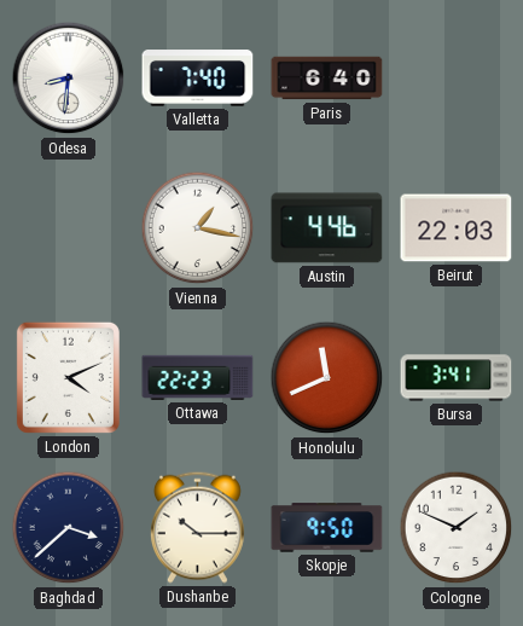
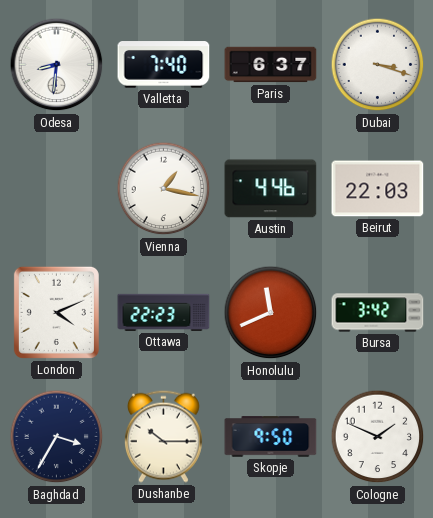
Paris: 6:40 -> 6:37
Dubai: none -> 3:18
Bursa: 3:41 -> 3:42
Baghdad: 3:38 -> 3:35
